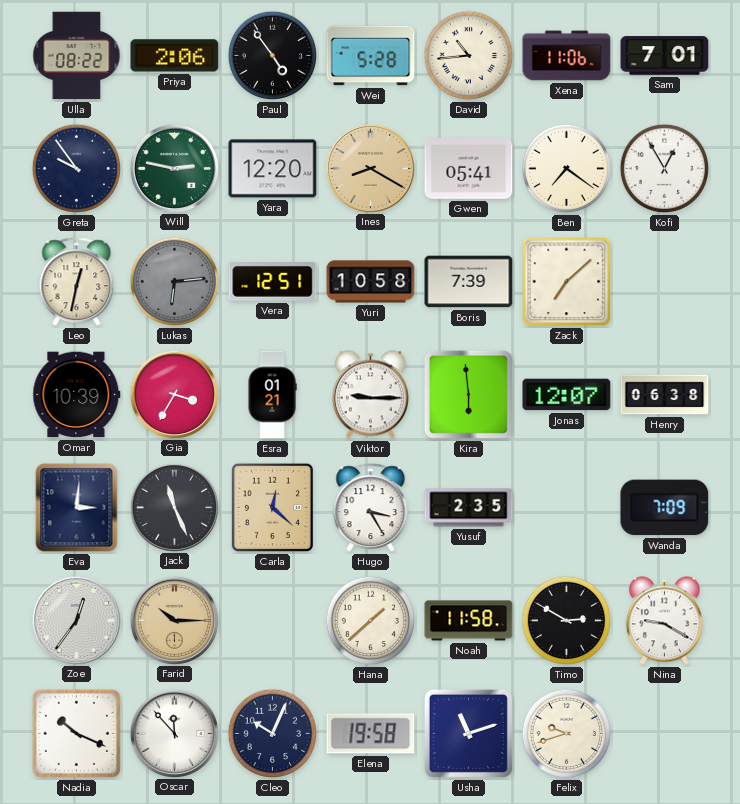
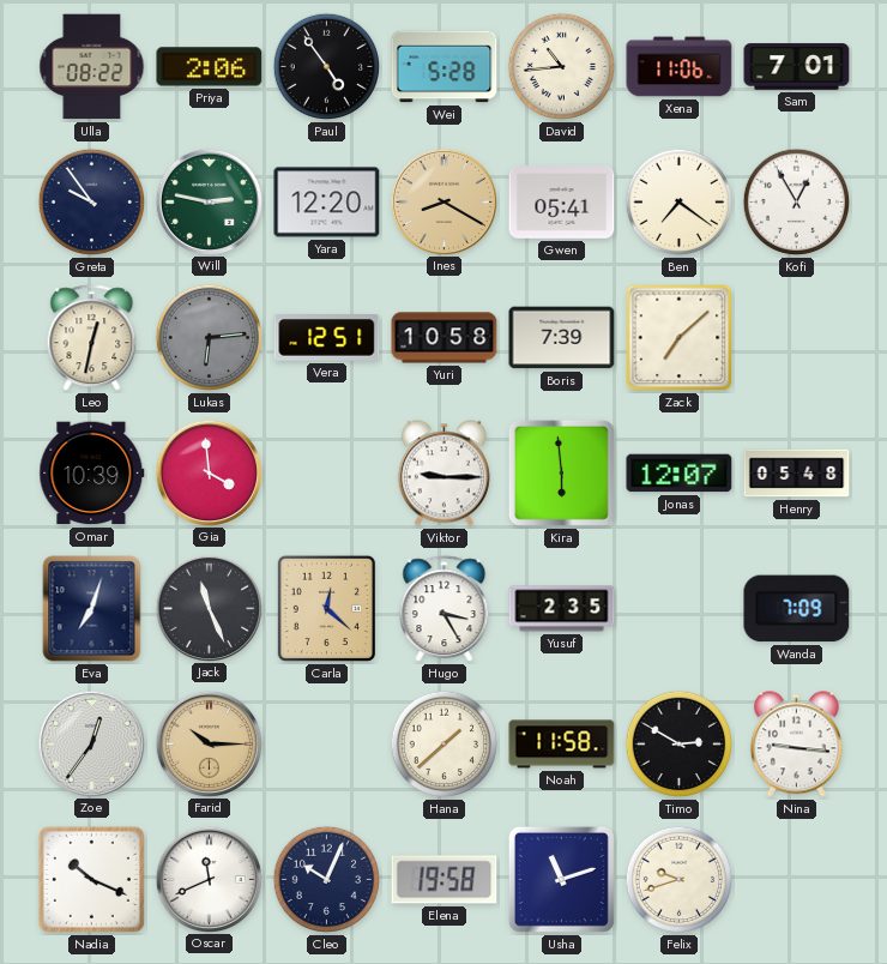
Gia: 3:35 -> 3:59
Esra: 01:21 -> none
Henry: 06:38 -> 05:48
Eva: 3:01 -> 7:03
Nina: 9:20 -> 9:16
Oscar: 11:53 -> 11:41
